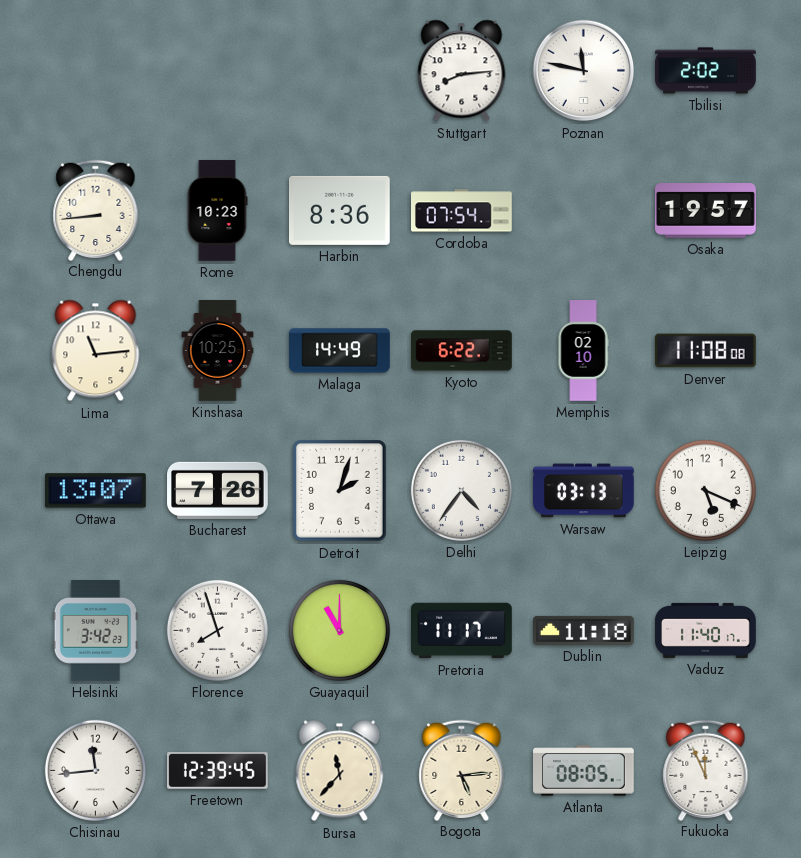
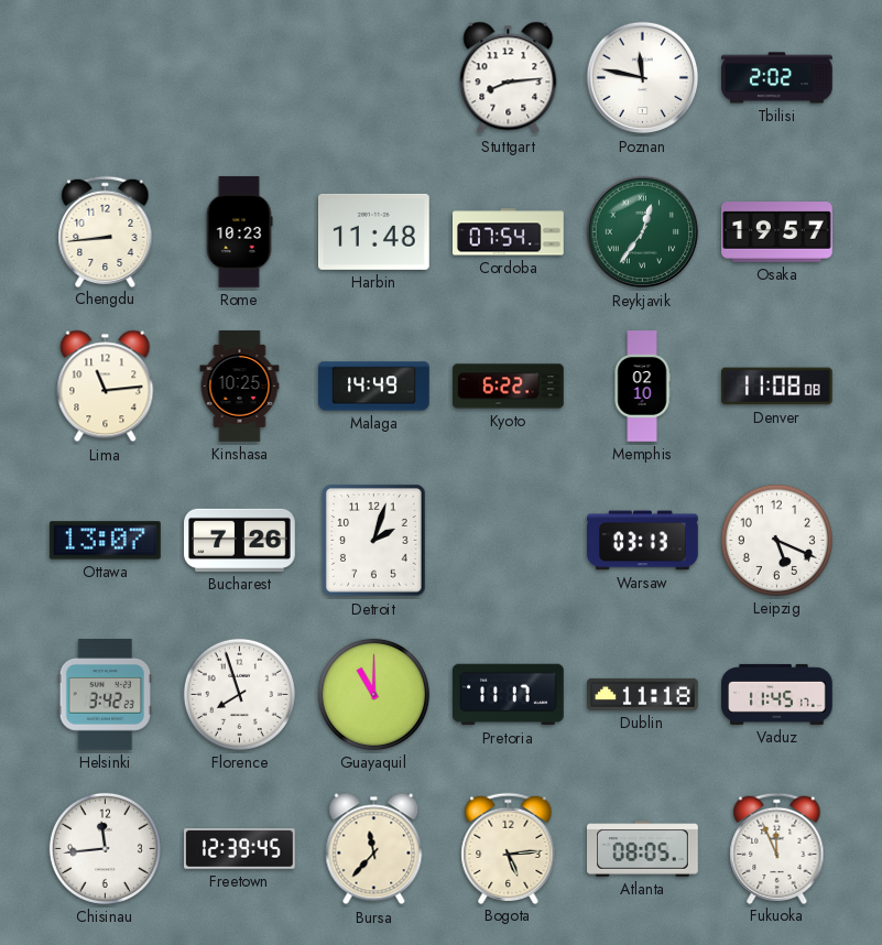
Harbin: 8:36 -> 11:48
Reykjavik: none -> 12:36
Delhi: 4:36 -> none
Vaduz: 11:40 -> 11:45
